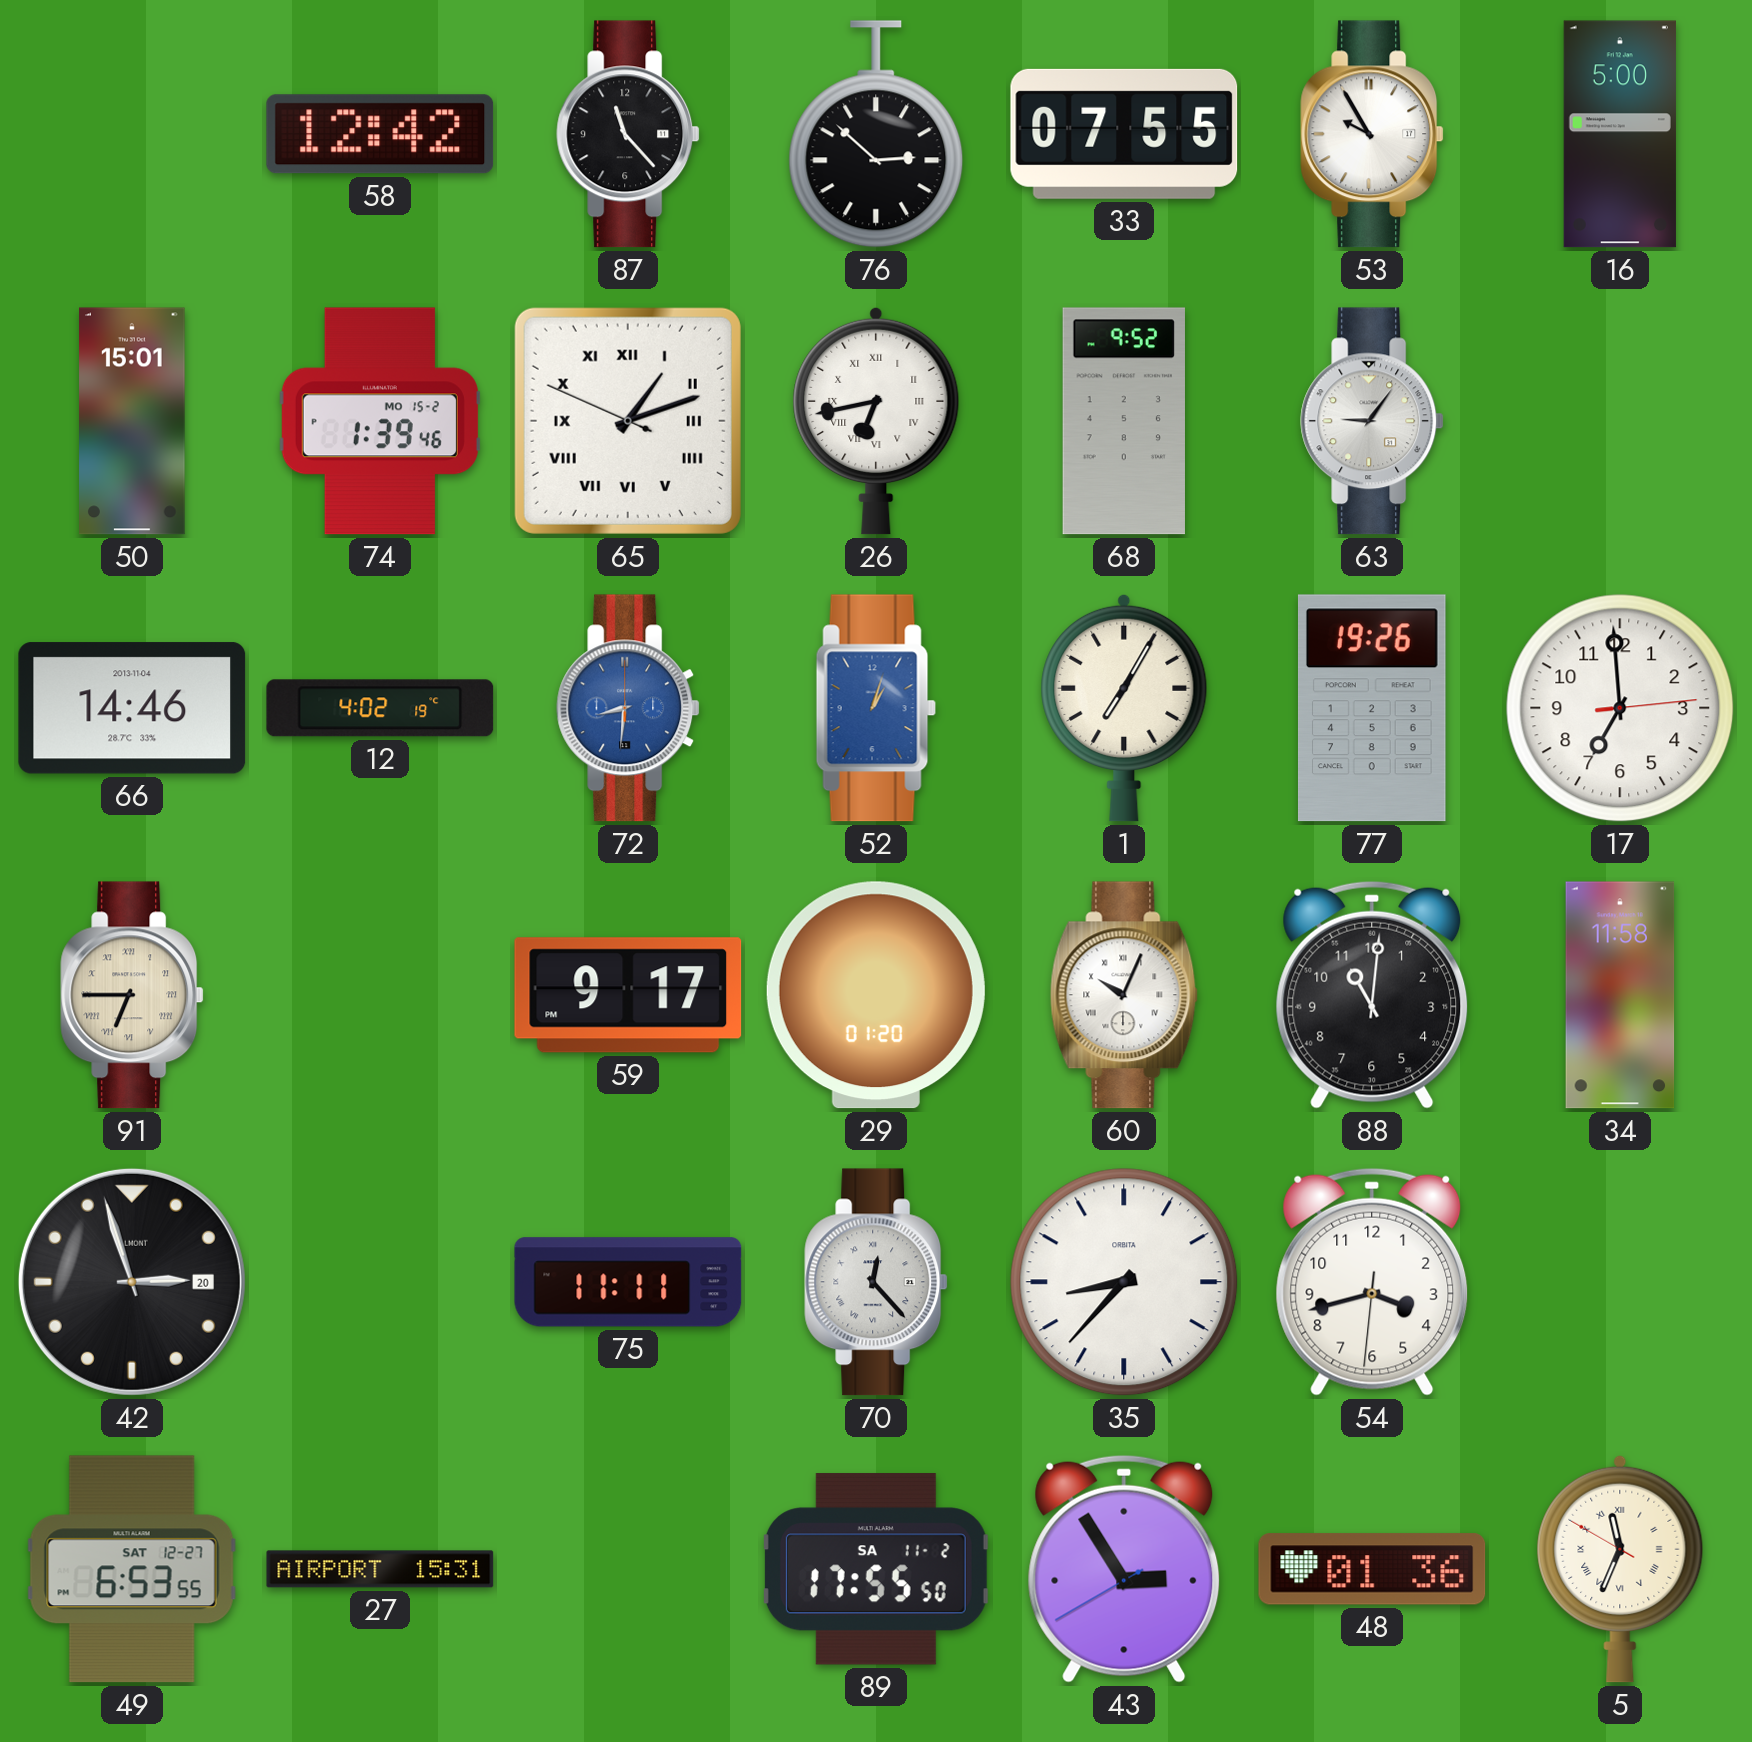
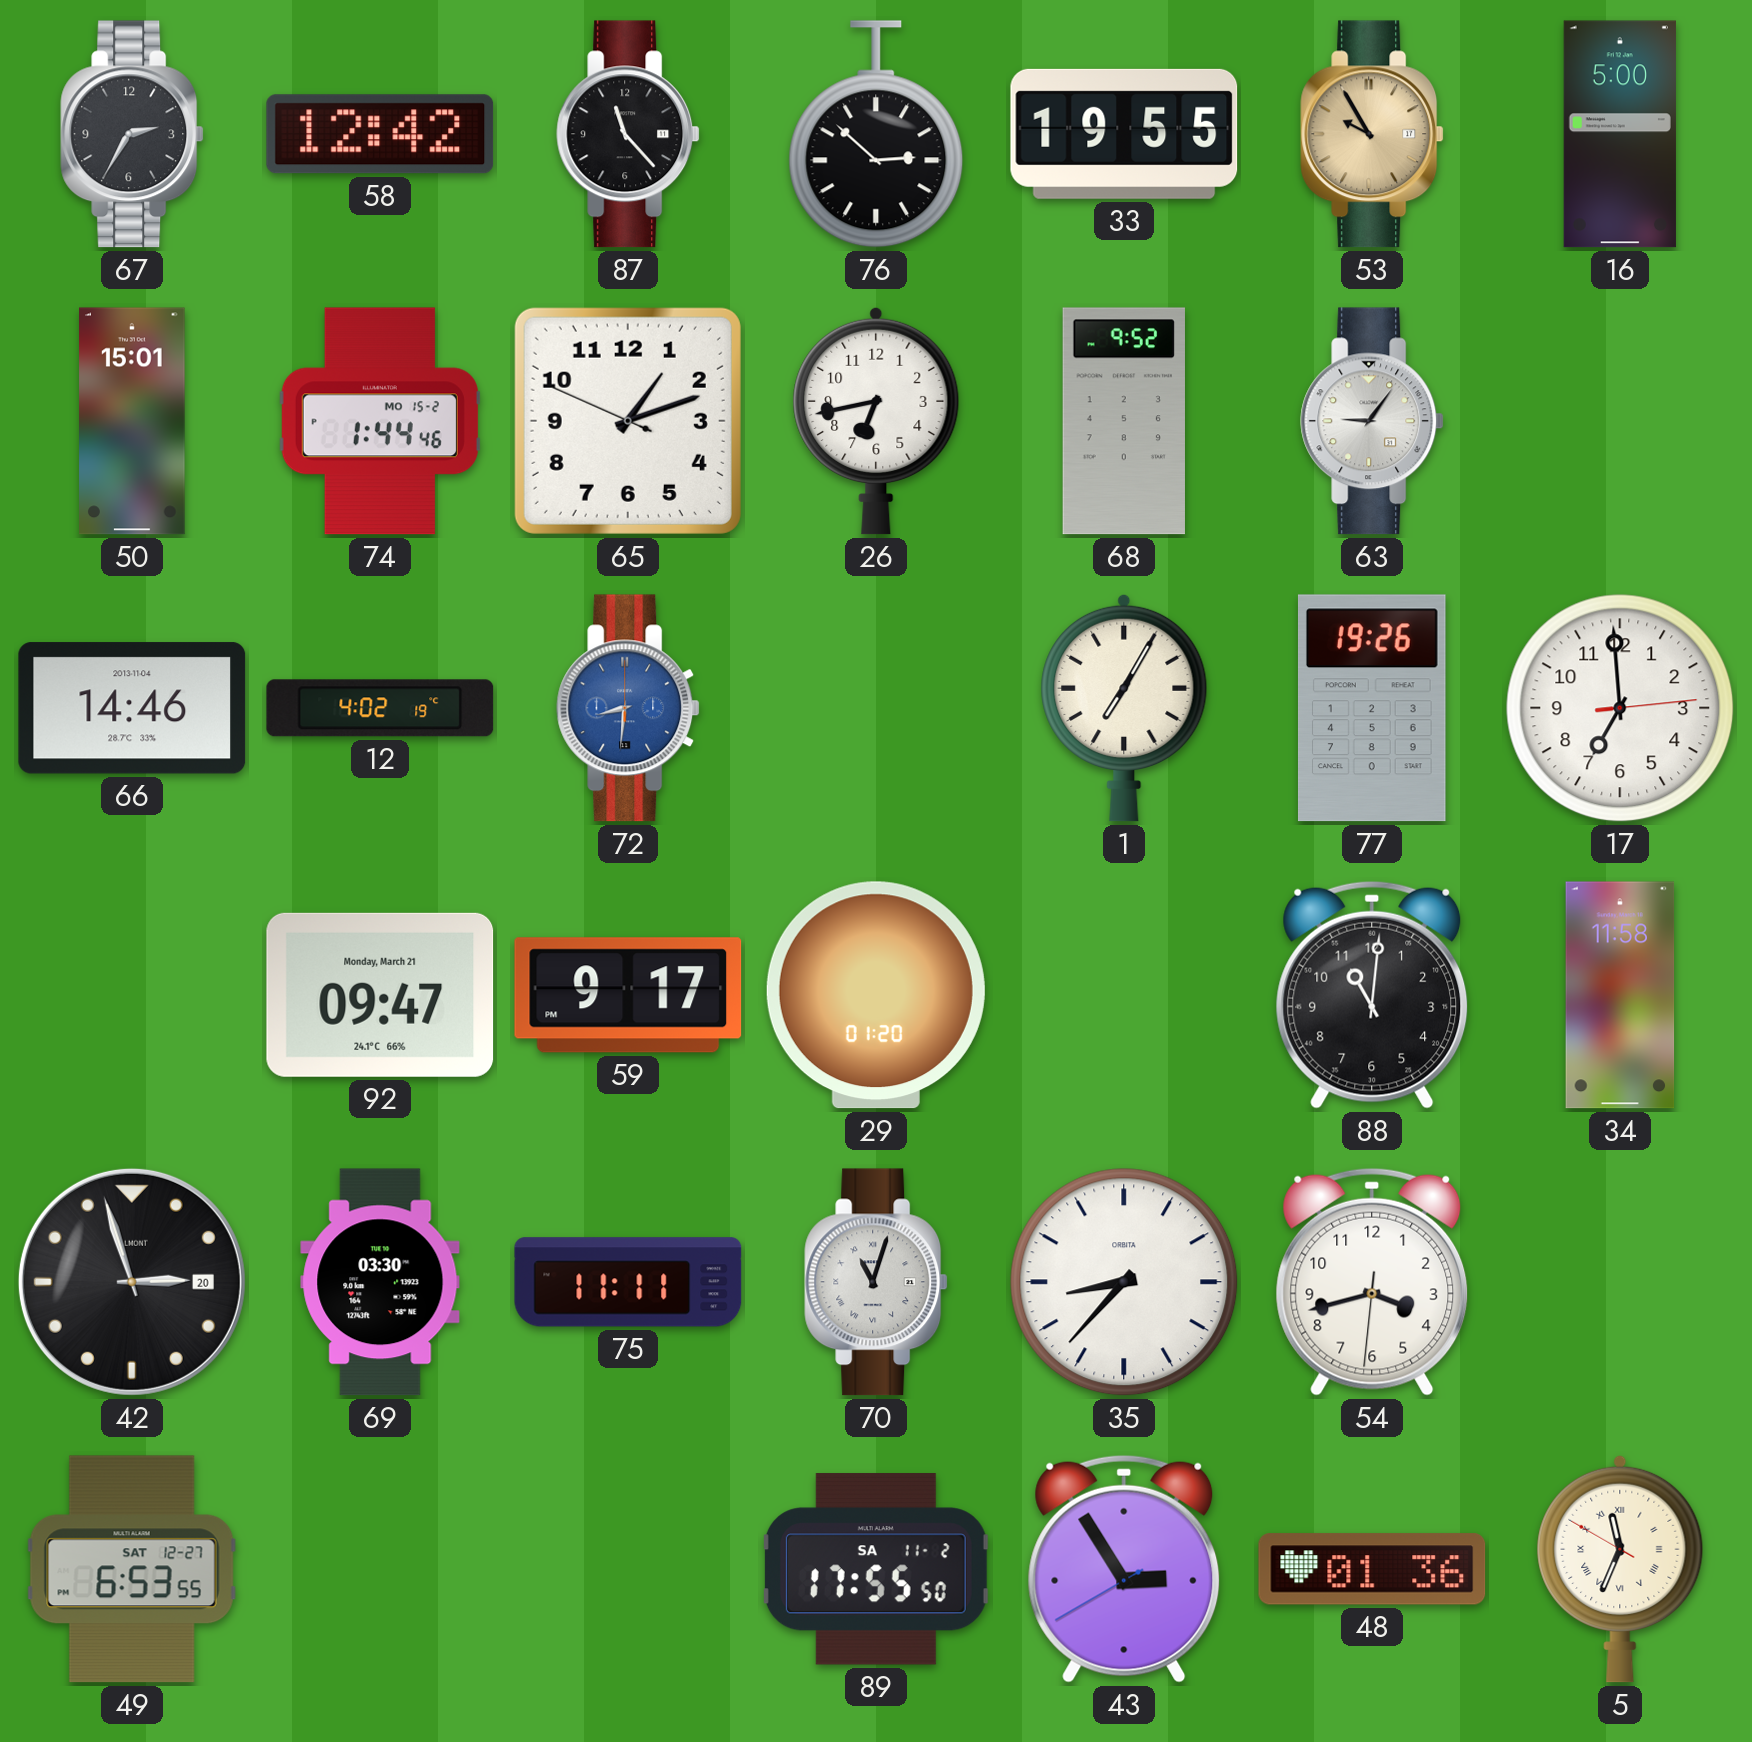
67: none -> 2:35
33: 07:55 -> 19:55
53 dial: white -> champagne
74: 1:39 -> 1:44
65 numerals: Roman -> Arabic
26 numerals: Roman -> Arabic
52: 1:03 -> none
91: 6:45 -> none
92: none -> 09:47
60: 10:04 -> none
69: none -> 03:30
70: 12:23 -> 11:03
27: 15:31 -> none
